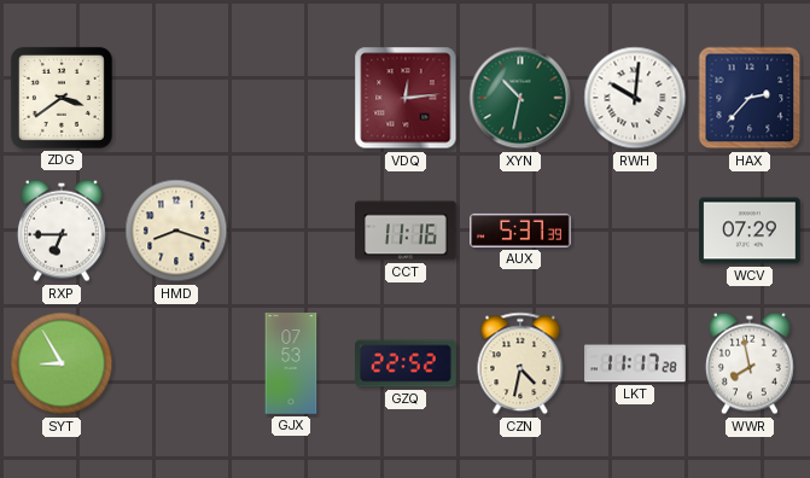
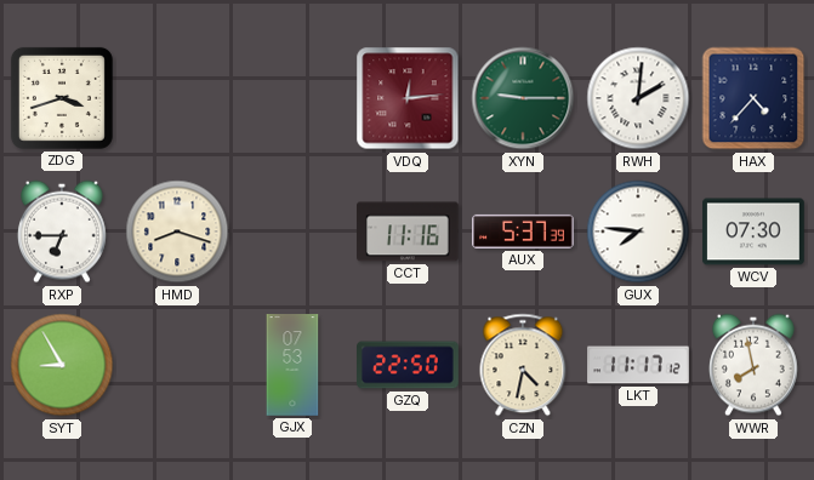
ZDG: 3:39 -> 3:42
XYN: 10:32 -> 9:15
RWH: 10:01 -> 2:01
HAX: 2:37 -> 4:37
GUX: none -> 7:46
WCV: 07:29 -> 07:30
GZQ: 22:52 -> 22:50
LKT: 11:17:28 -> 11:17:12
